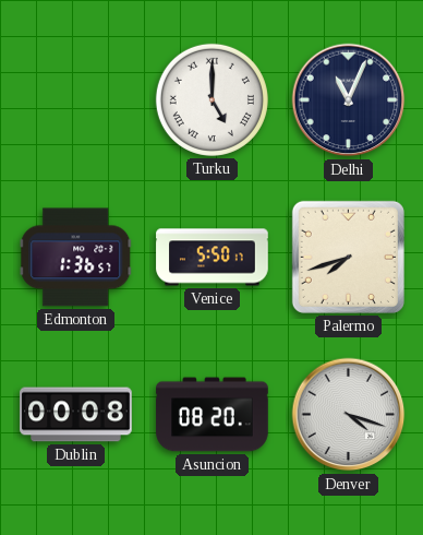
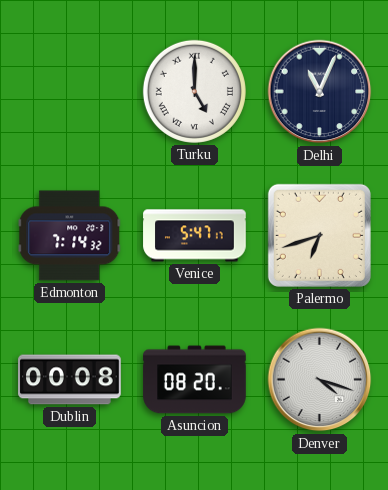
Edmonton: 1:36 -> 7:14
Venice: 5:50 -> 5:47
Palermo: 7:42 -> 6:42
